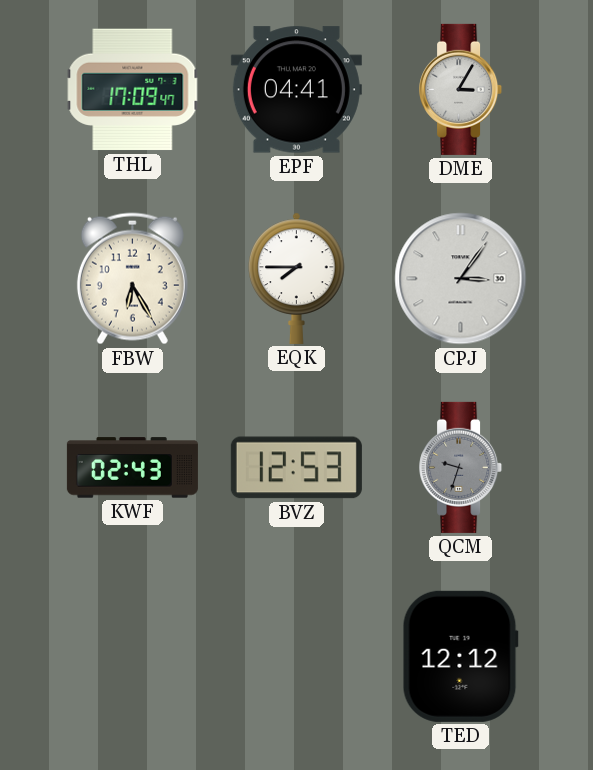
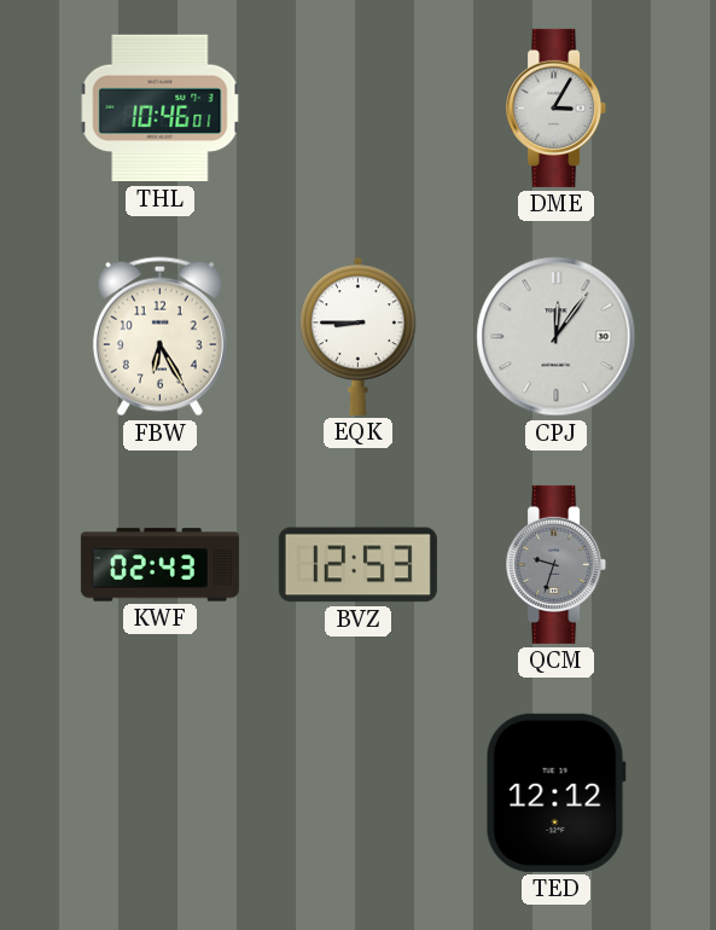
THL: 17:09 -> 10:46
EPF: 04:41 -> none
EQK: 7:45 -> 8:45
CPJ: 3:06 -> 12:06
